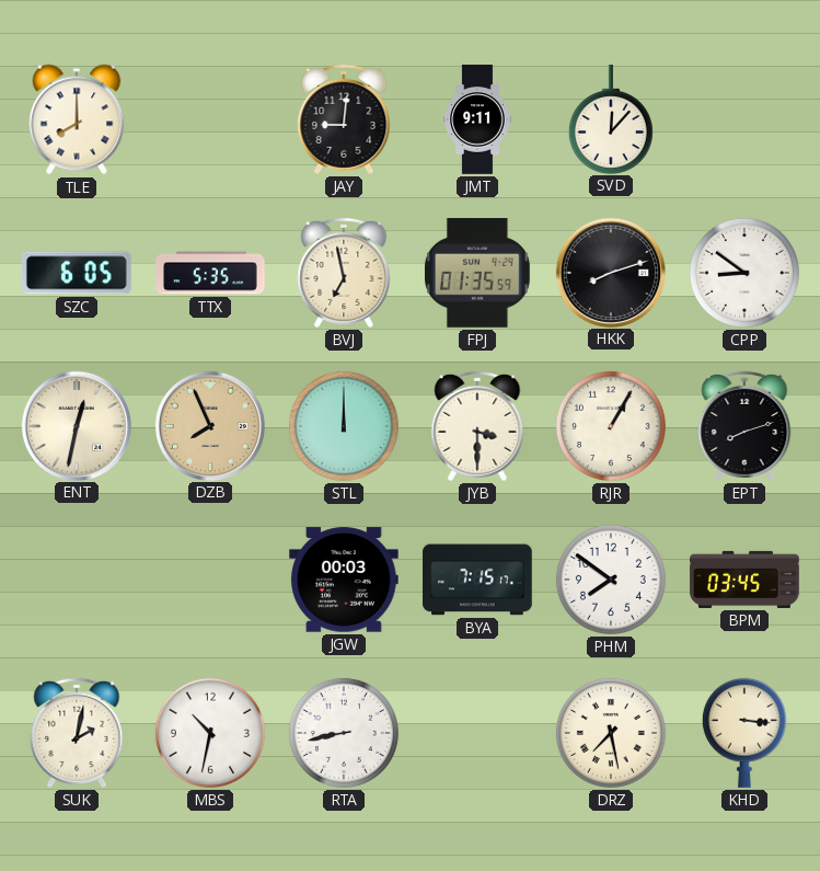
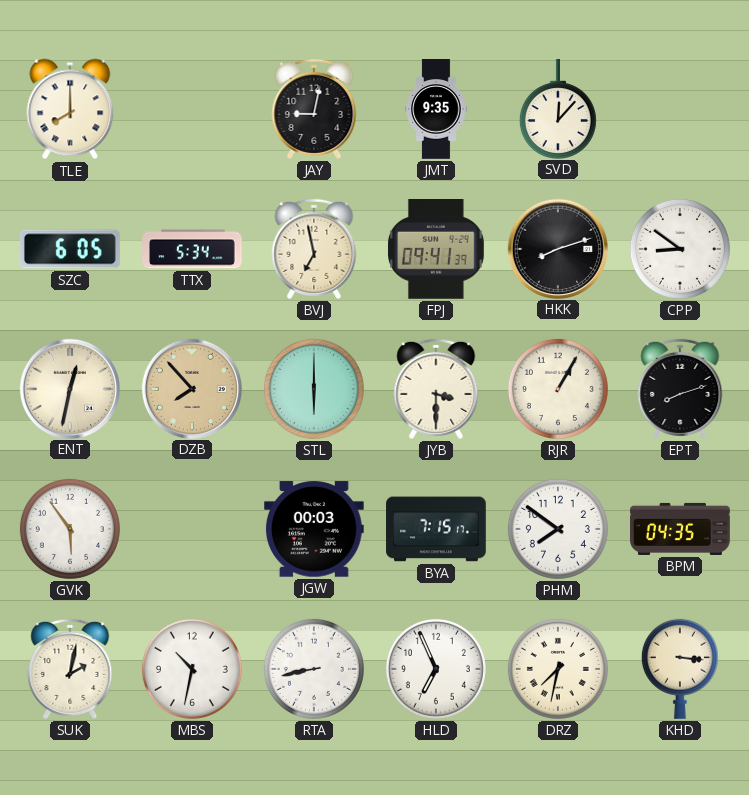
JAY: 9:01 -> 9:02
JMT: 9:11 -> 9:35
TTX: 5:35 -> 5:34
FPJ: 01:35 -> 09:41
DZB: 7:56 -> 7:53
STL: 12:00 -> 6:00
GVK: none -> 5:54
BPM: 03:45 -> 04:35
HLD: none -> 6:56
DRZ: 7:28 -> 7:32
